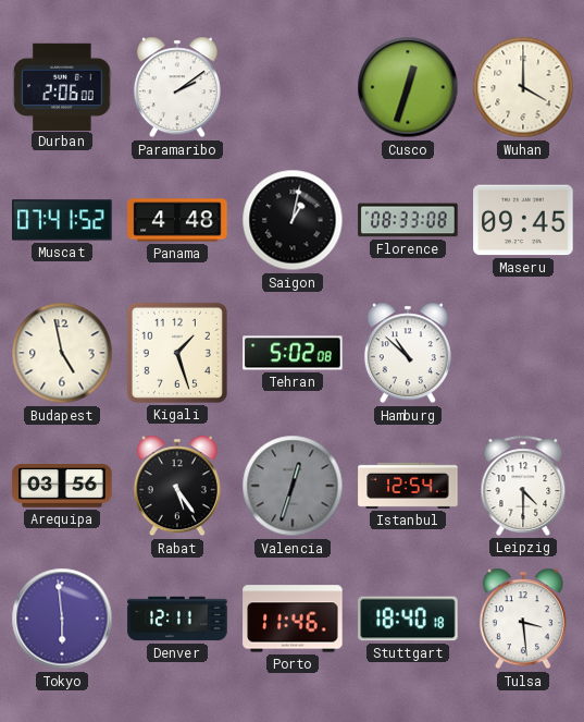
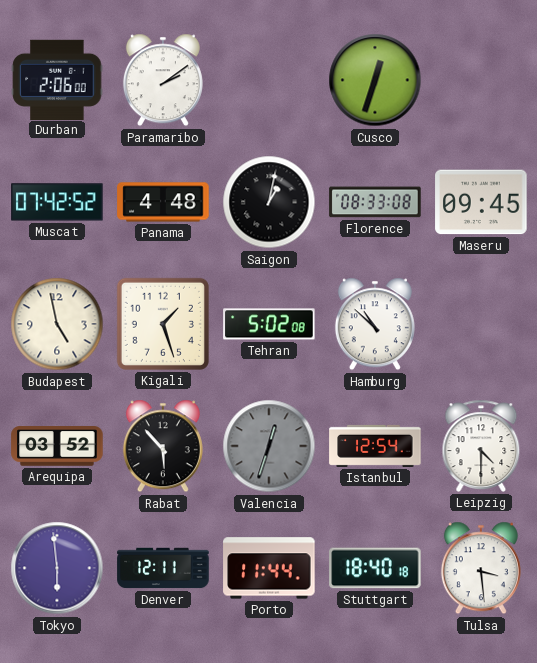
Wuhan: 4:00 -> none
Muscat: 07:41 -> 07:42
Arequipa: 03:56 -> 03:52
Rabat: 5:24 -> 5:53
Porto: 11:46 -> 11:44
